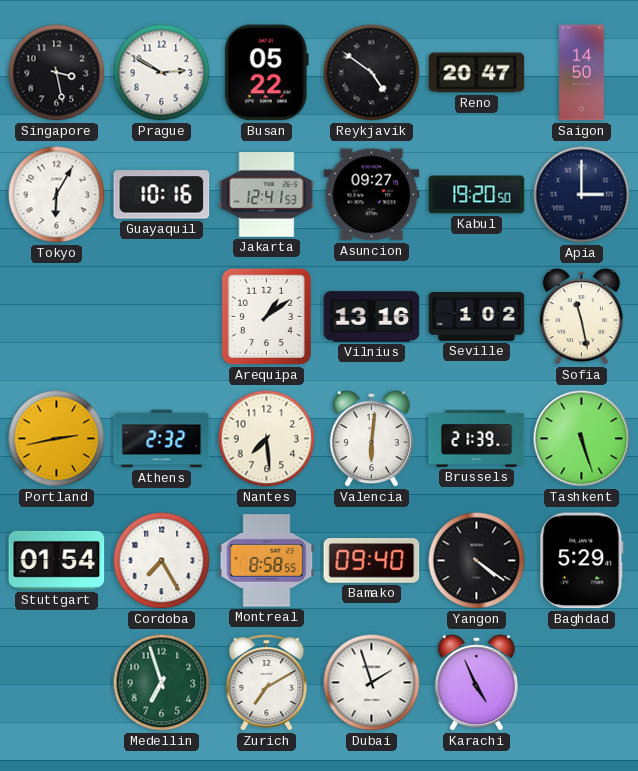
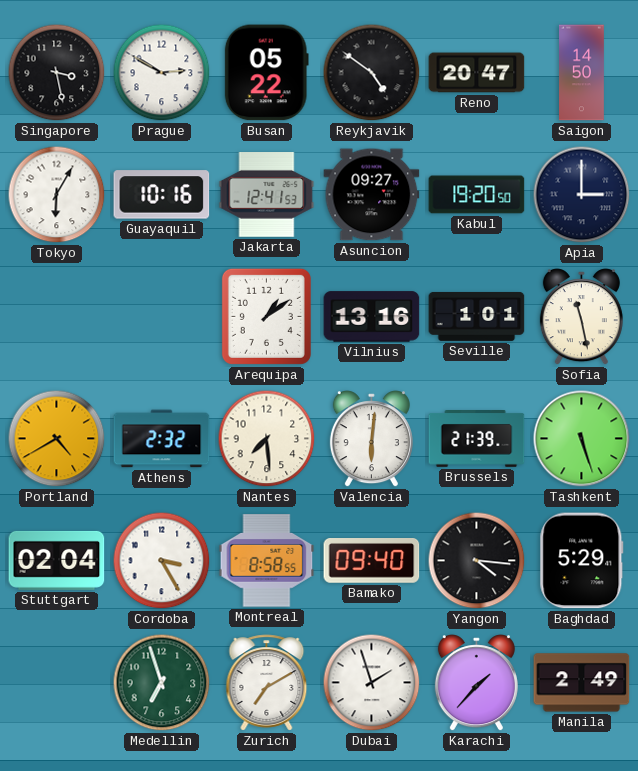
Seville: 1:02 -> 1:01
Portland: 2:43 -> 4:40
Stuttgart: 01:54 -> 02:04
Cordoba: 7:25 -> 3:25
Yangon: 4:21 -> 4:16
Karachi: 4:56 -> 1:37
Manila: none -> 2:49
